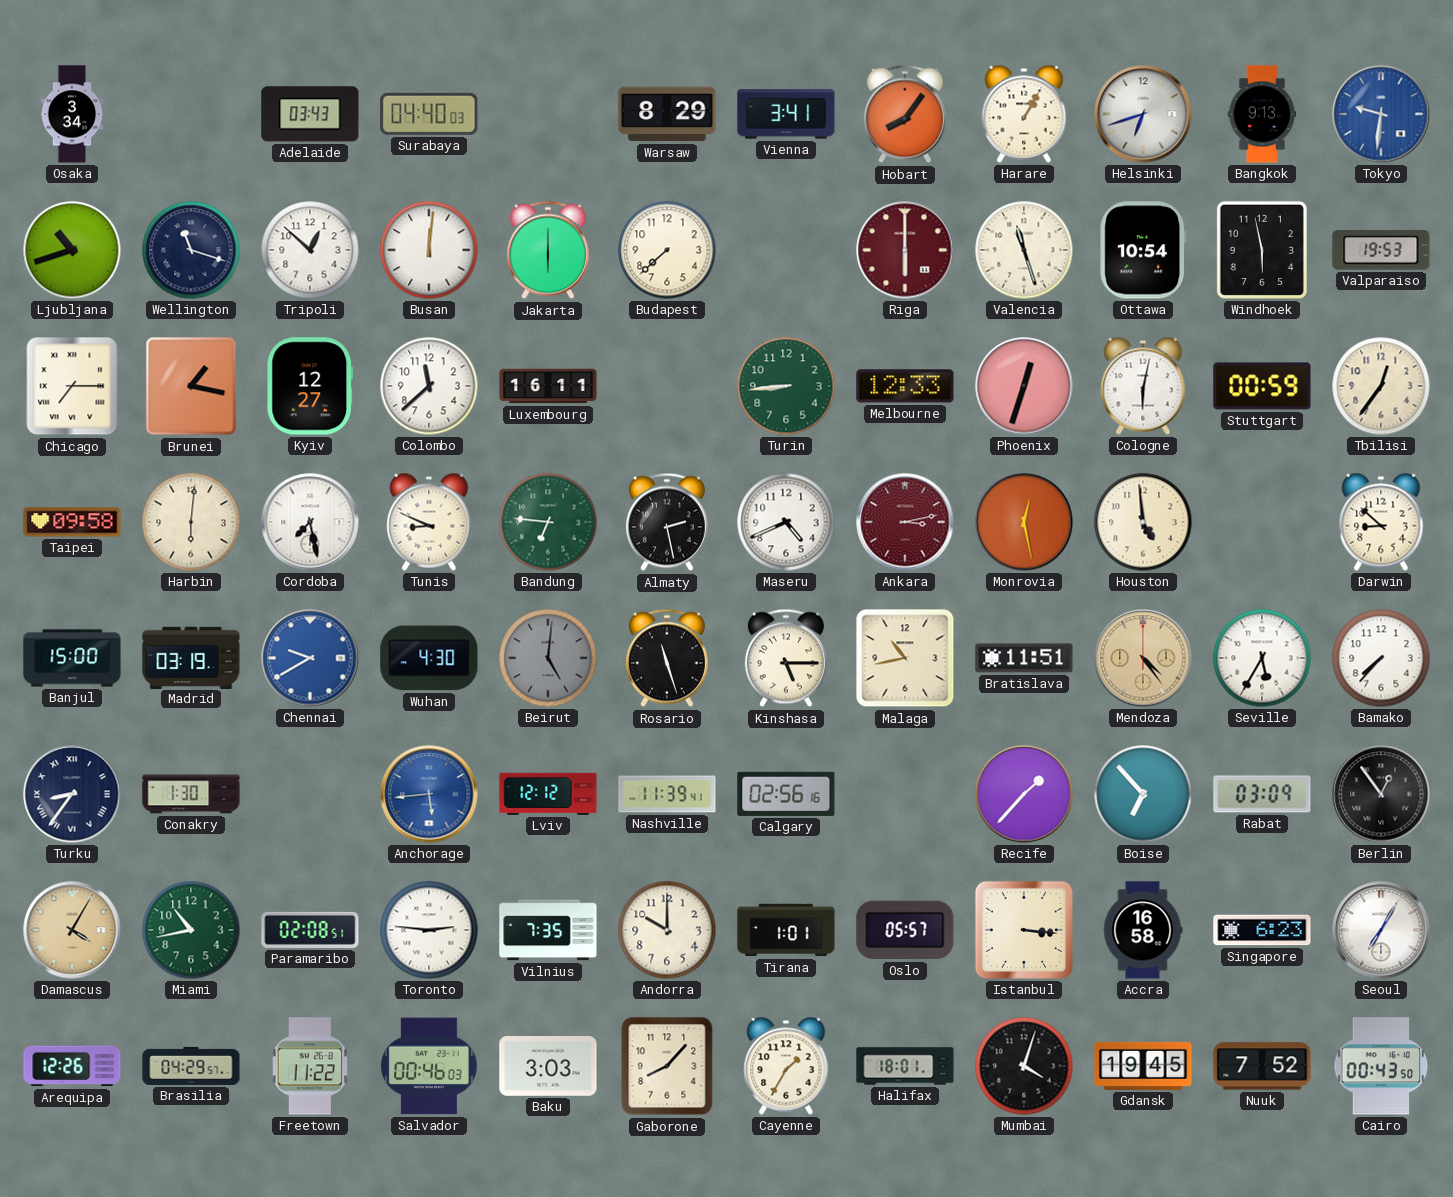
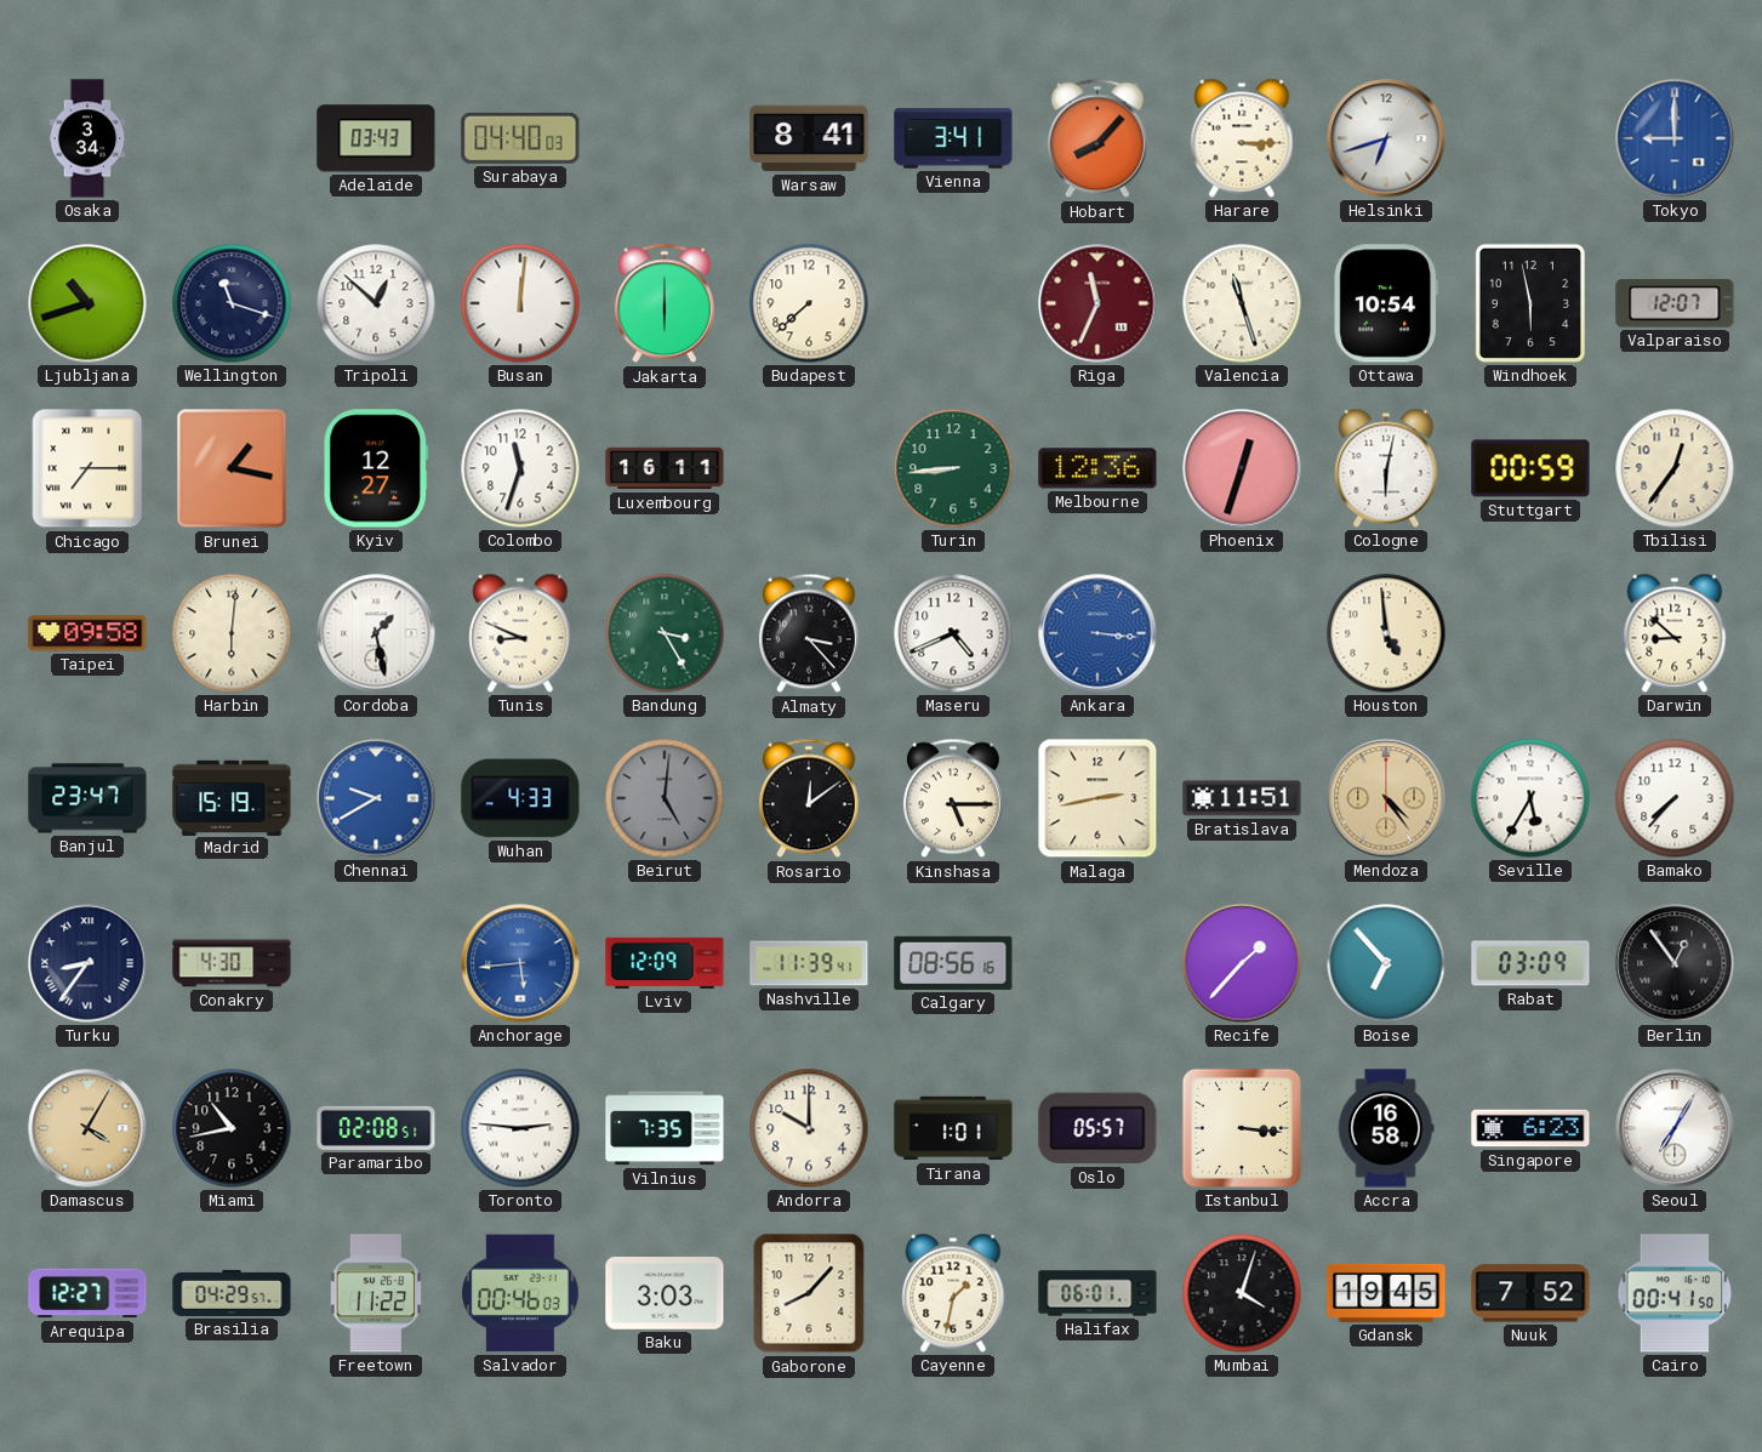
Warsaw: 8:29 -> 8:41
Hobart: 8:06 -> 8:07
Harare: 1:05 -> 3:15
Bangkok: 9:13 -> none
Tokyo: 9:31 -> 9:00
Riga: 6:00 -> 11:34
Valparaiso: 19:53 -> 12:07
Colombo: 11:38 -> 11:33
Melbourne: 12:33 -> 12:36
Cordoba: 7:28 -> 1:28
Bandung: 6:46 -> 3:25
Almaty: 2:28 -> 3:23
Ankara: 3:13 -> 3:16
Ankara dial: burgundy -> blue
Monrovia: 12:28 -> none
Banjul: 15:00 -> 23:47
Madrid: 03:19 -> 15:19
Wuhan: 4:30 -> 4:33
Rosario: 11:27 -> 12:09
Malaga: 10:43 -> 2:43
Conakry: 1:30 -> 4:30
Lviv: 12:12 -> 12:09
Calgary: 02:56 -> 08:56
Miami dial: green -> black
Arequipa: 12:26 -> 12:27
Cayenne: 1:35 -> 1:32
Halifax: 18:01 -> 06:01
Cairo: 00:43 -> 00:41
